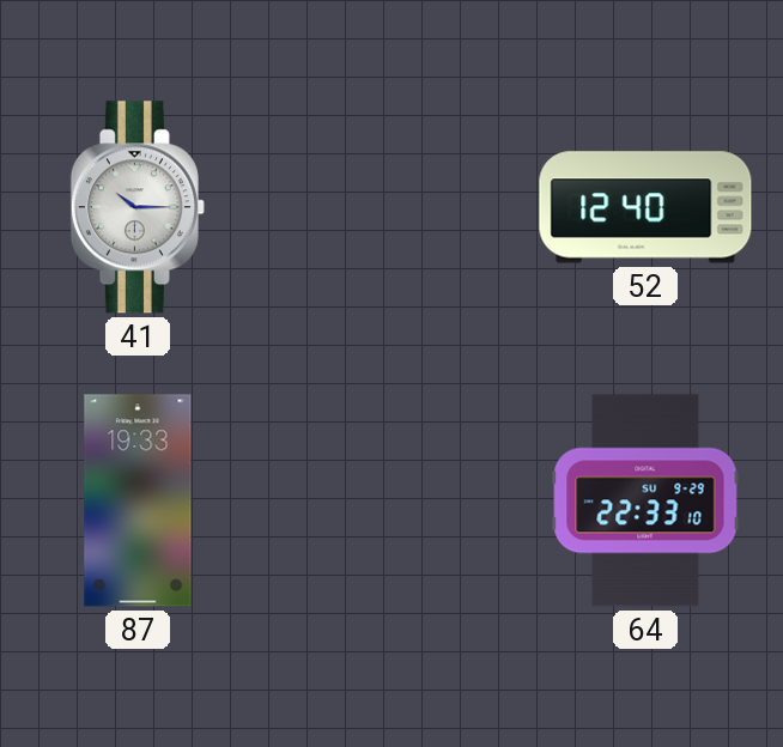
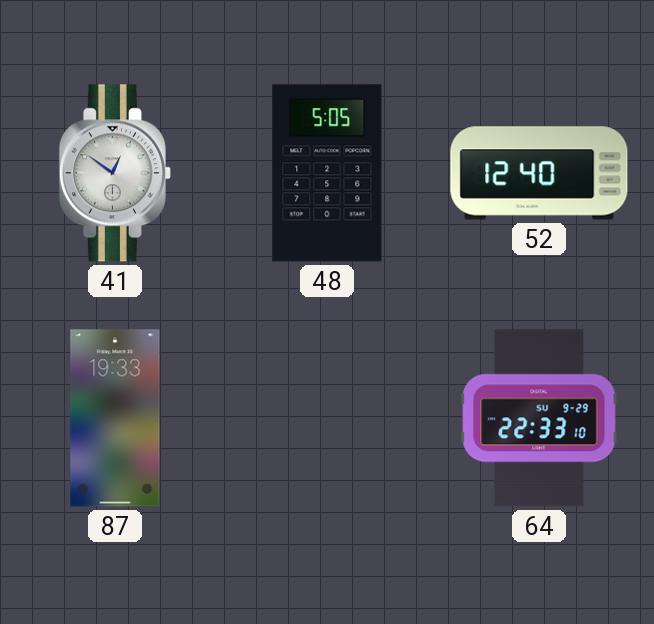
41: 10:15 -> 12:51
48: none -> 5:05
